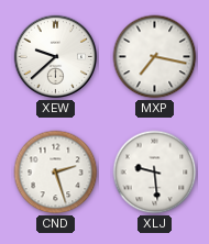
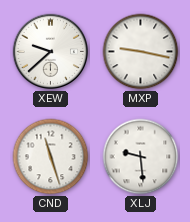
MXP: 7:17 -> 9:17
CND: 2:27 -> 11:27
